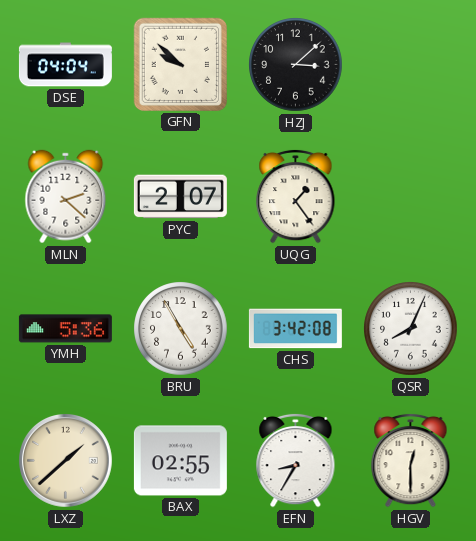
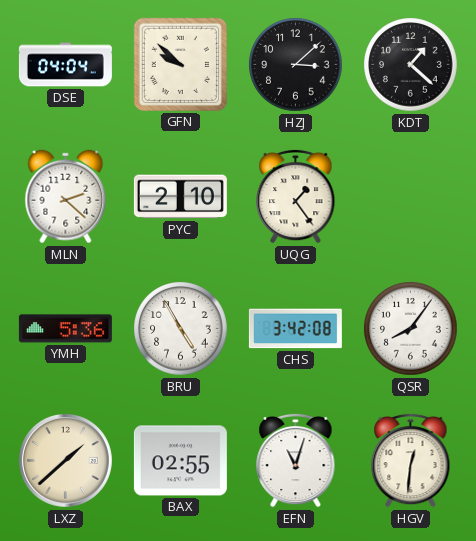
KDT: none -> 1:22
PYC: 2:07 -> 2:10
QSR: 8:04 -> 8:06
EFN: 8:35 -> 11:03
HGV: 12:30 -> 12:31
